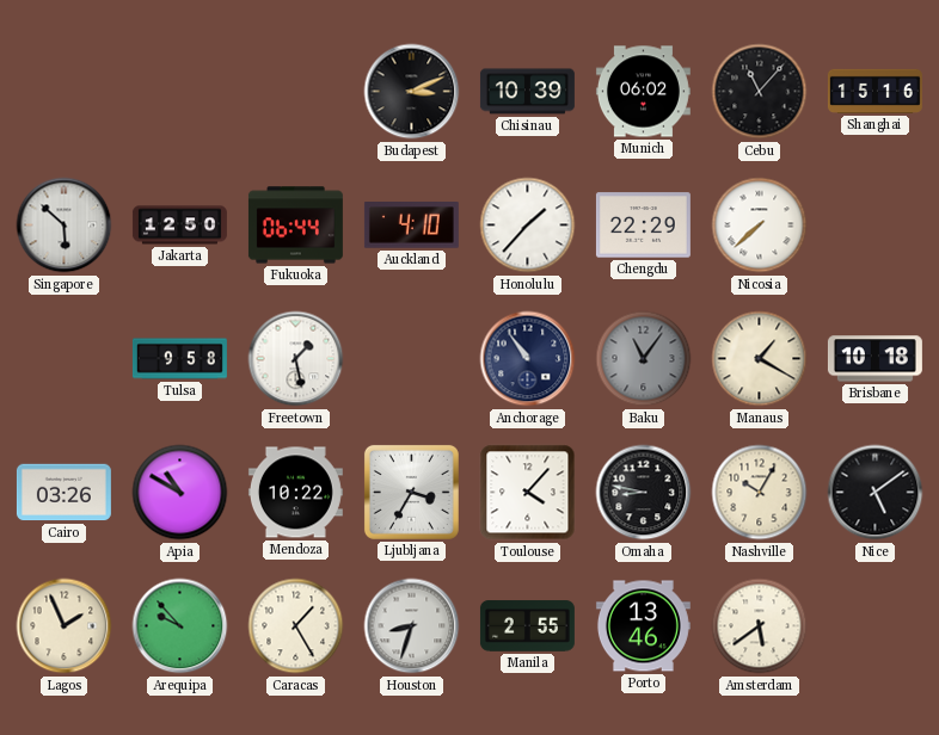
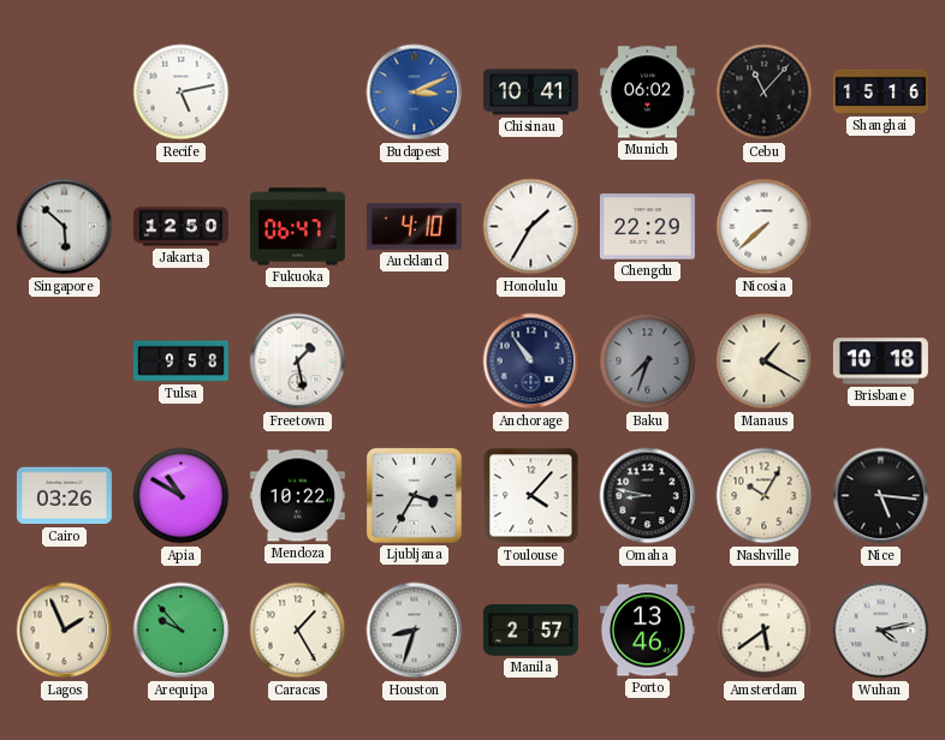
Recife: none -> 5:13
Budapest dial: black -> blue
Chisinau: 10:39 -> 10:41
Fukuoka: 06:44 -> 06:47
Honolulu: 1:37 -> 1:35
Baku: 11:06 -> 7:33
Nice: 5:09 -> 5:16
Manila: 2:55 -> 2:57
Wuhan: none -> 4:13
